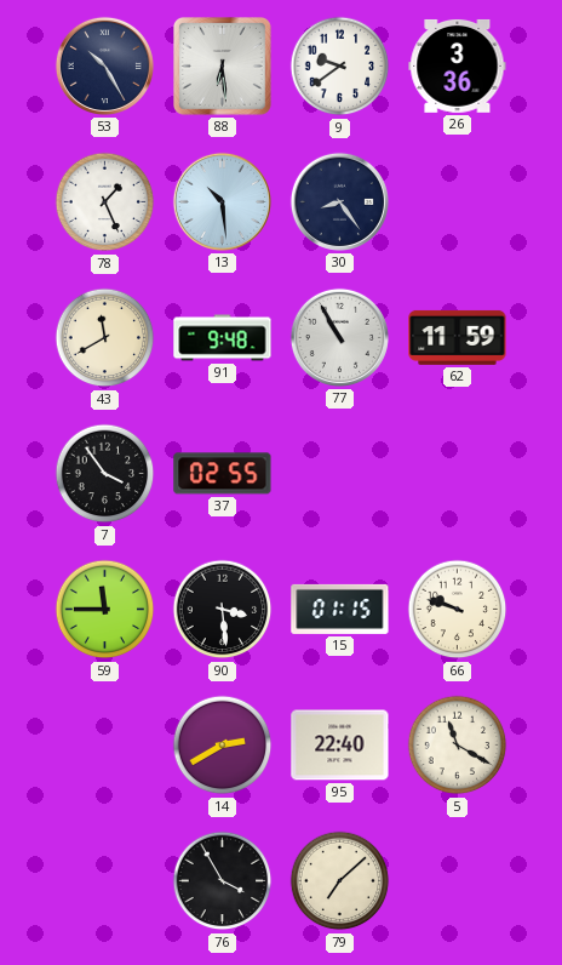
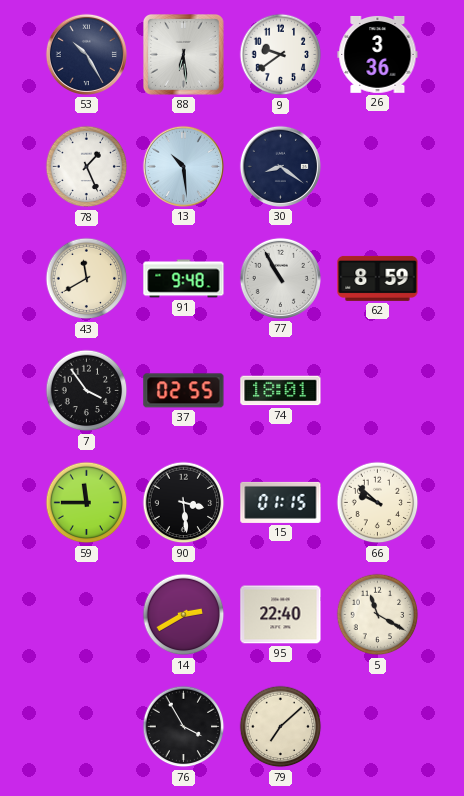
30: 8:24 -> 8:21
62: 11:59 -> 8:59
74: none -> 18:01
66: 9:48 -> 9:52
